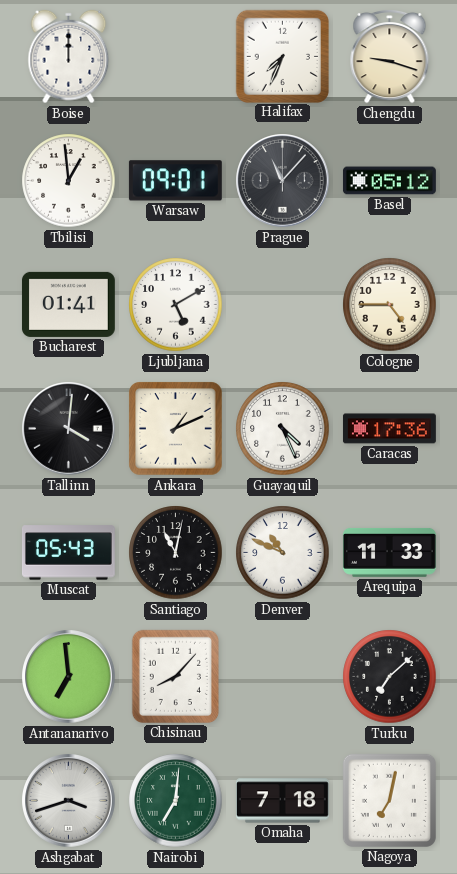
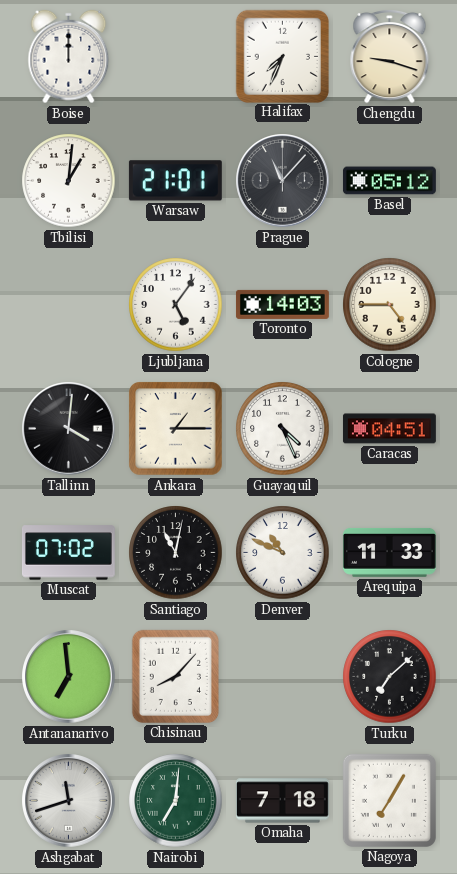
Tbilisi: 12:59 -> 1:01
Warsaw: 09:01 -> 21:01
Bucharest: 01:41 -> none
Ljubljana: 5:10 -> 5:06
Toronto: none -> 14:03
Ankara: 1:11 -> 1:15
Caracas: 17:36 -> 04:51
Muscat: 05:43 -> 07:02
Ashgabat: 3:42 -> 11:42
Nagoya: 7:02 -> 7:05
